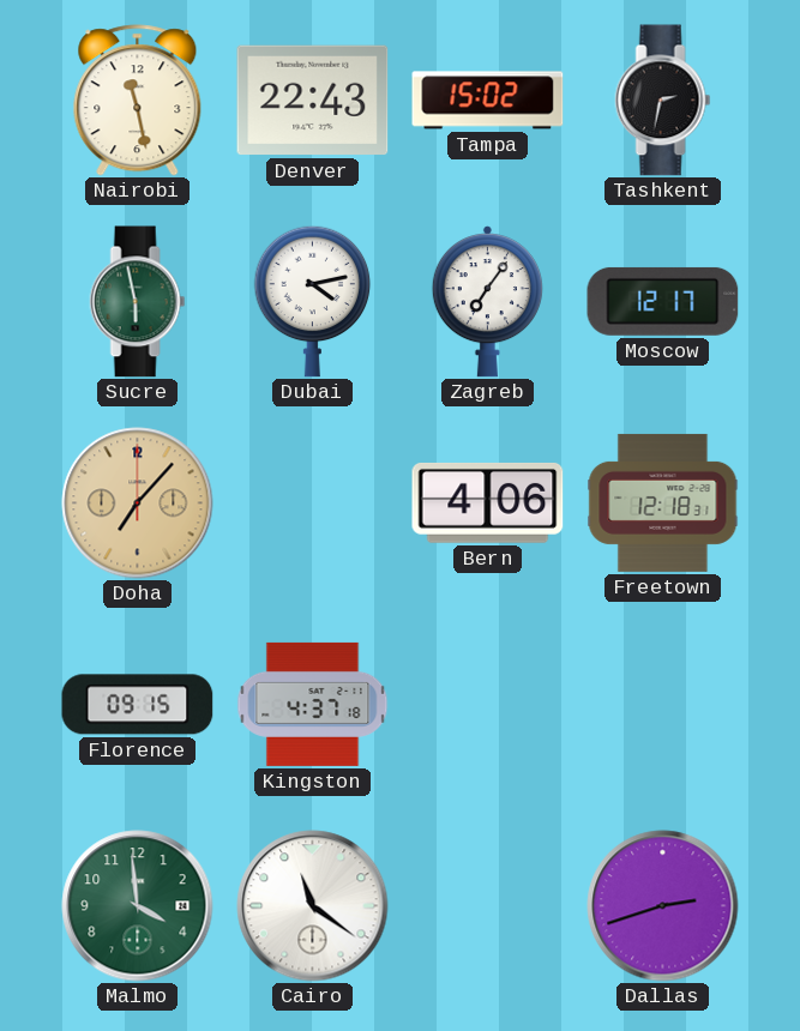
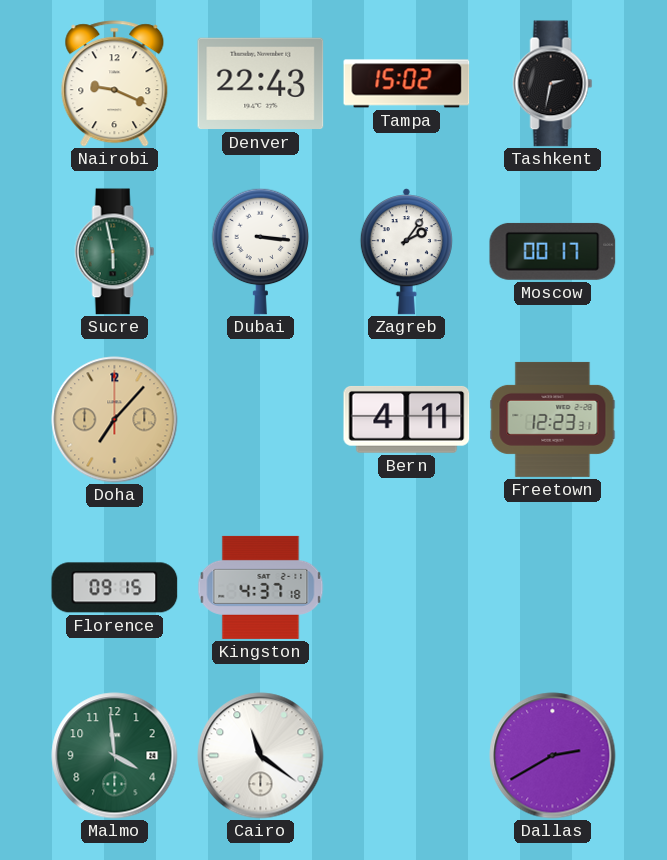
Nairobi: 11:28 -> 9:19
Dubai: 4:13 -> 3:16
Zagreb: 7:06 -> 2:06
Moscow: 12:17 -> 00:17
Bern: 4:06 -> 4:11
Freetown: 12:18 -> 12:23
Dallas: 2:42 -> 2:40
